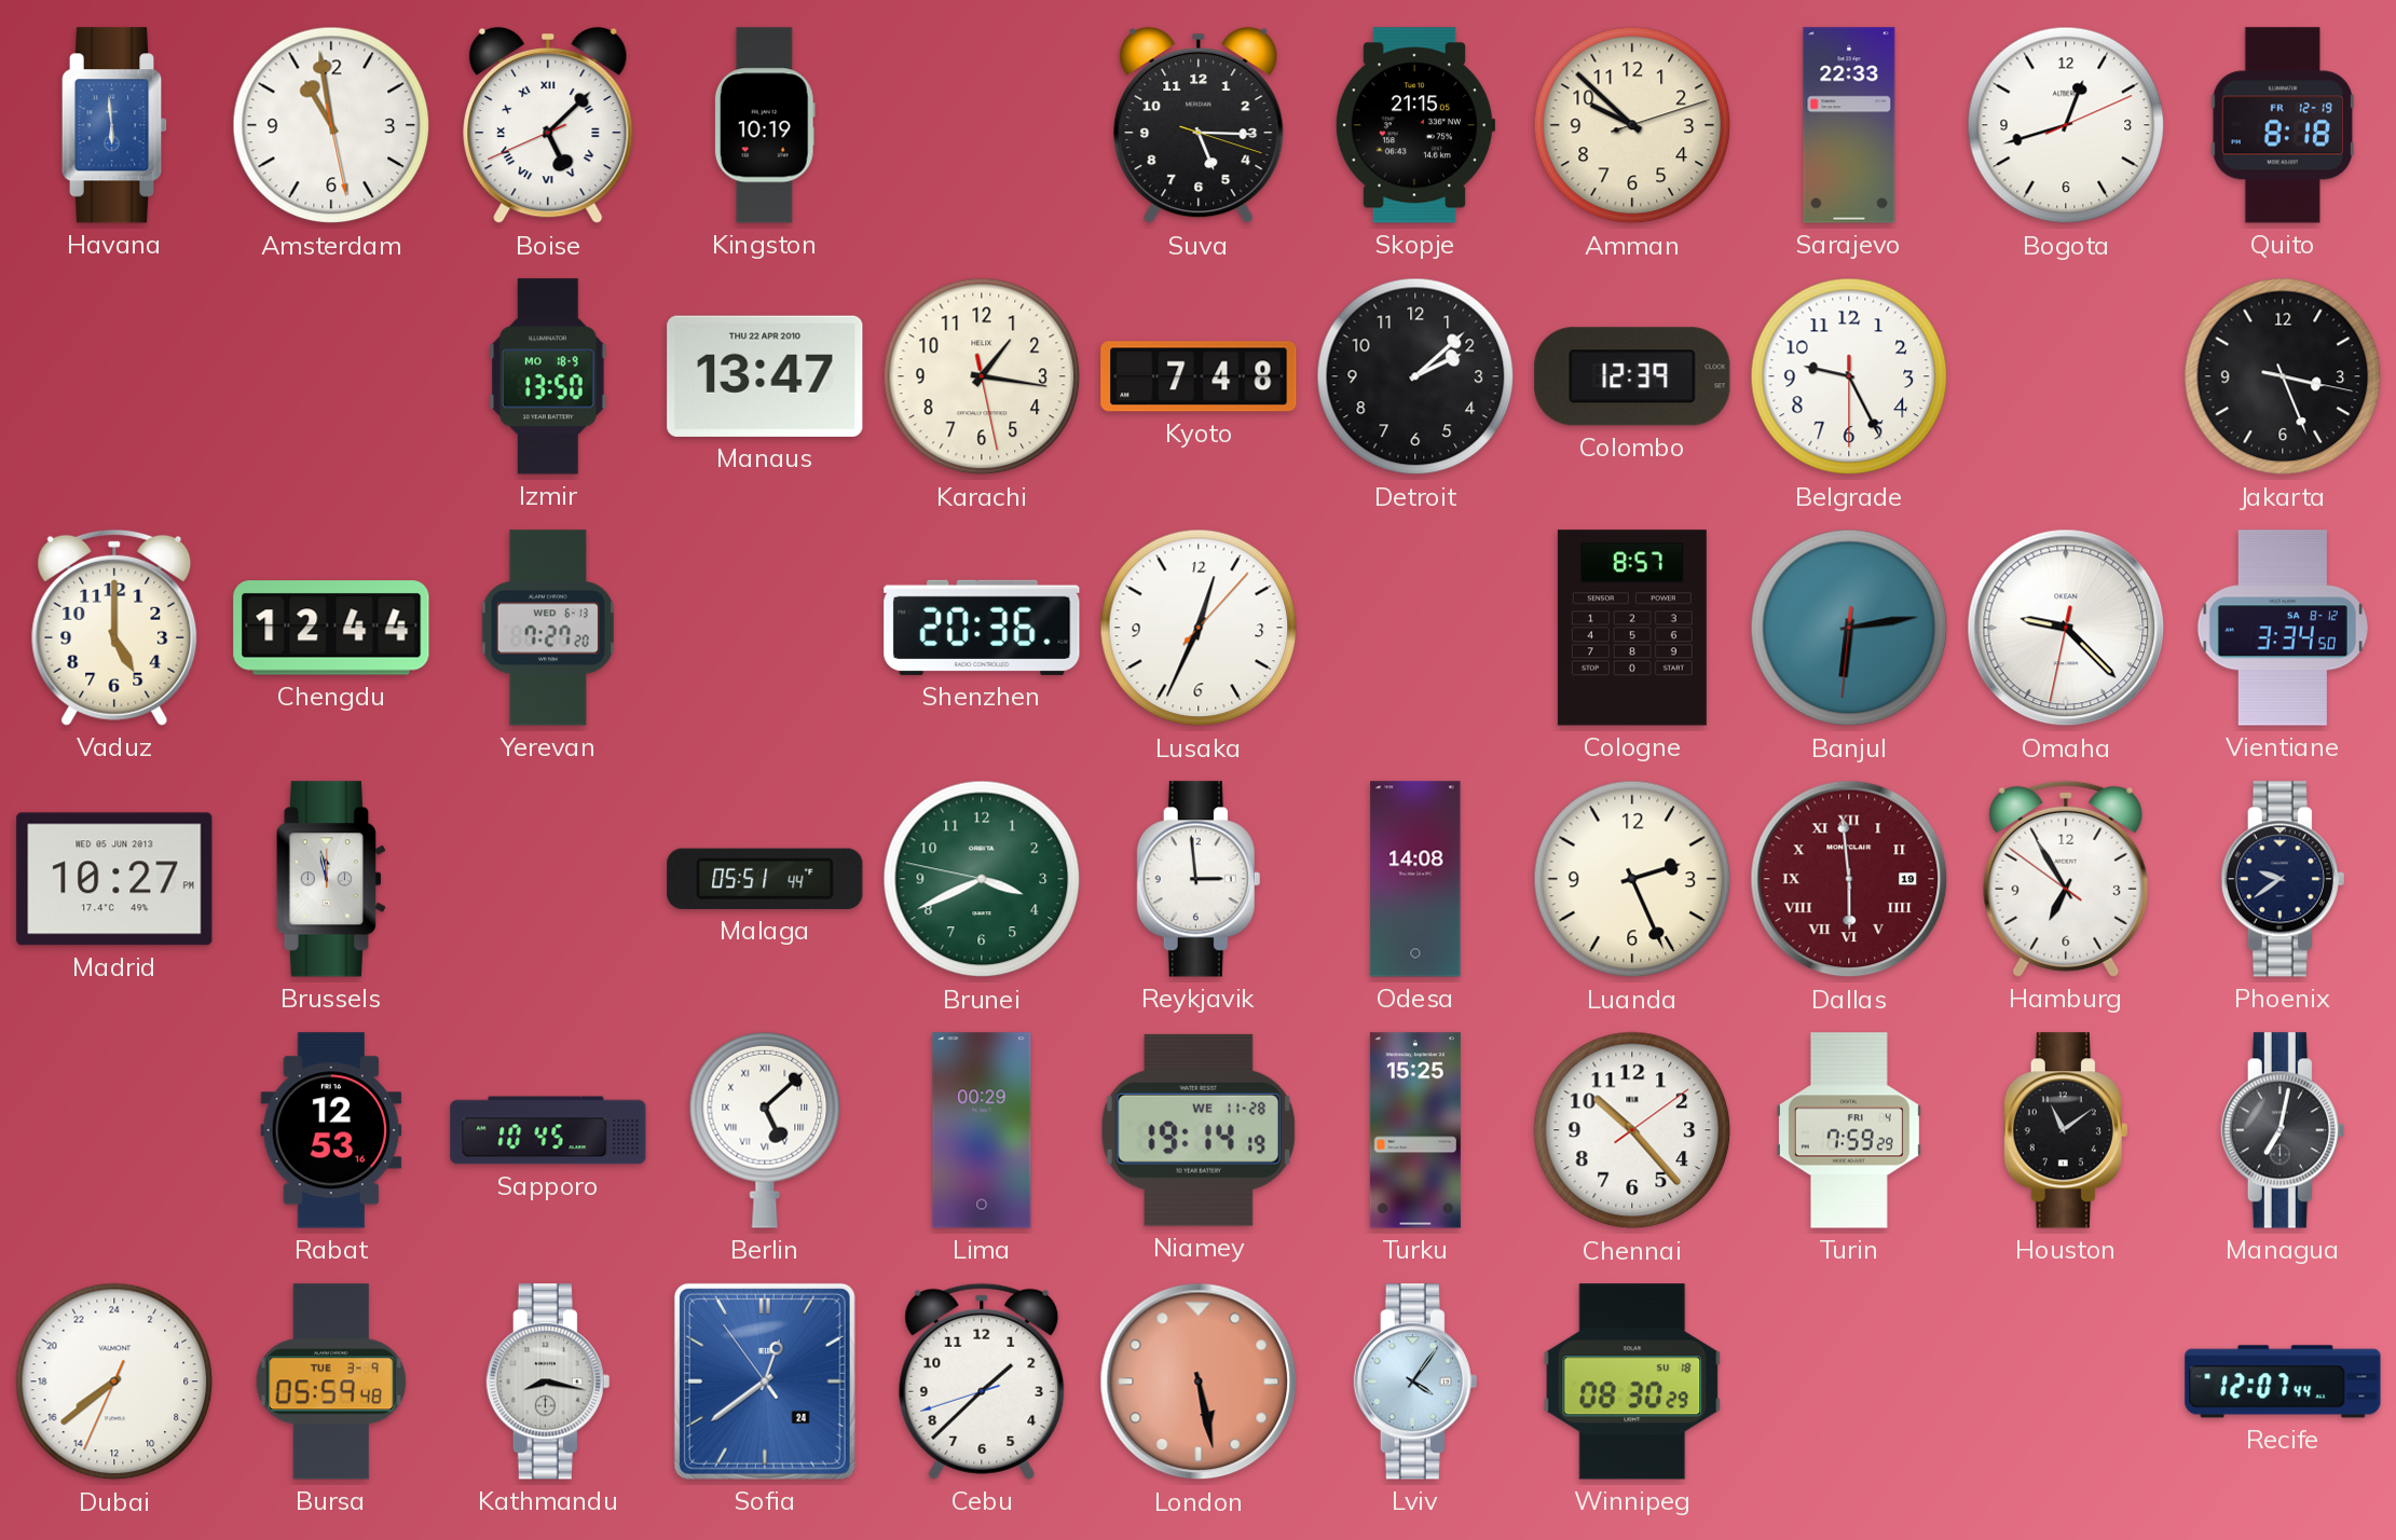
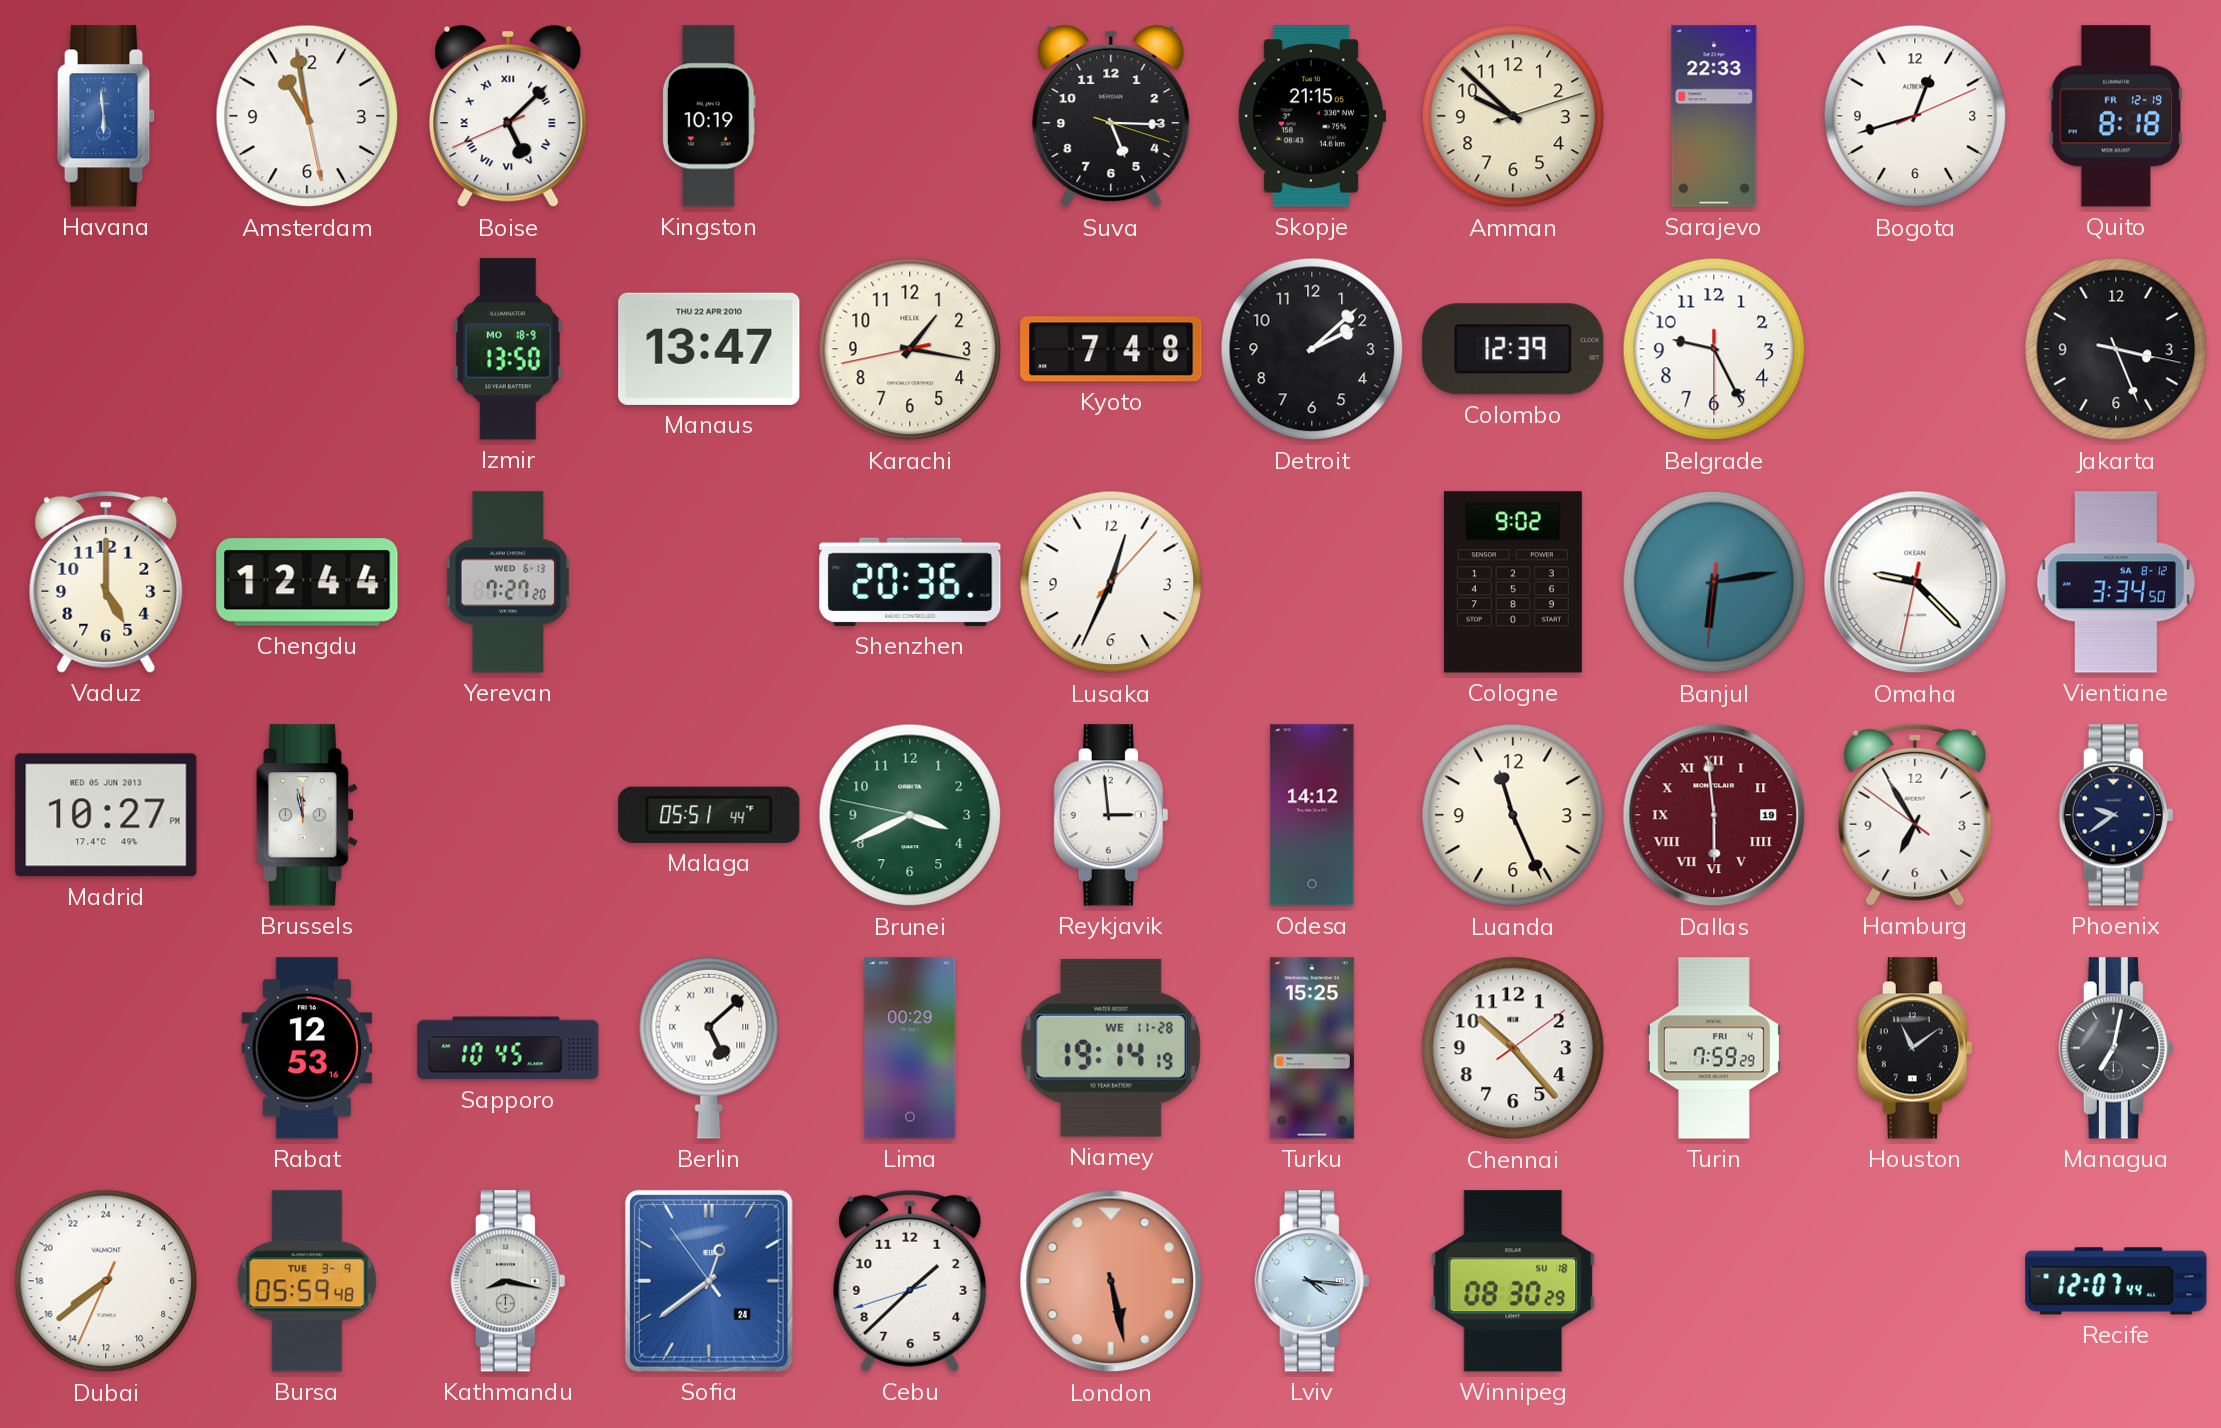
Karachi: 1:16:28 -> 1:16:43
Cologne: 8:57 -> 9:02
Odesa: 14:08 -> 14:12
Luanda: 2:26 -> 11:26
Lviv: 4:06 -> 4:16
